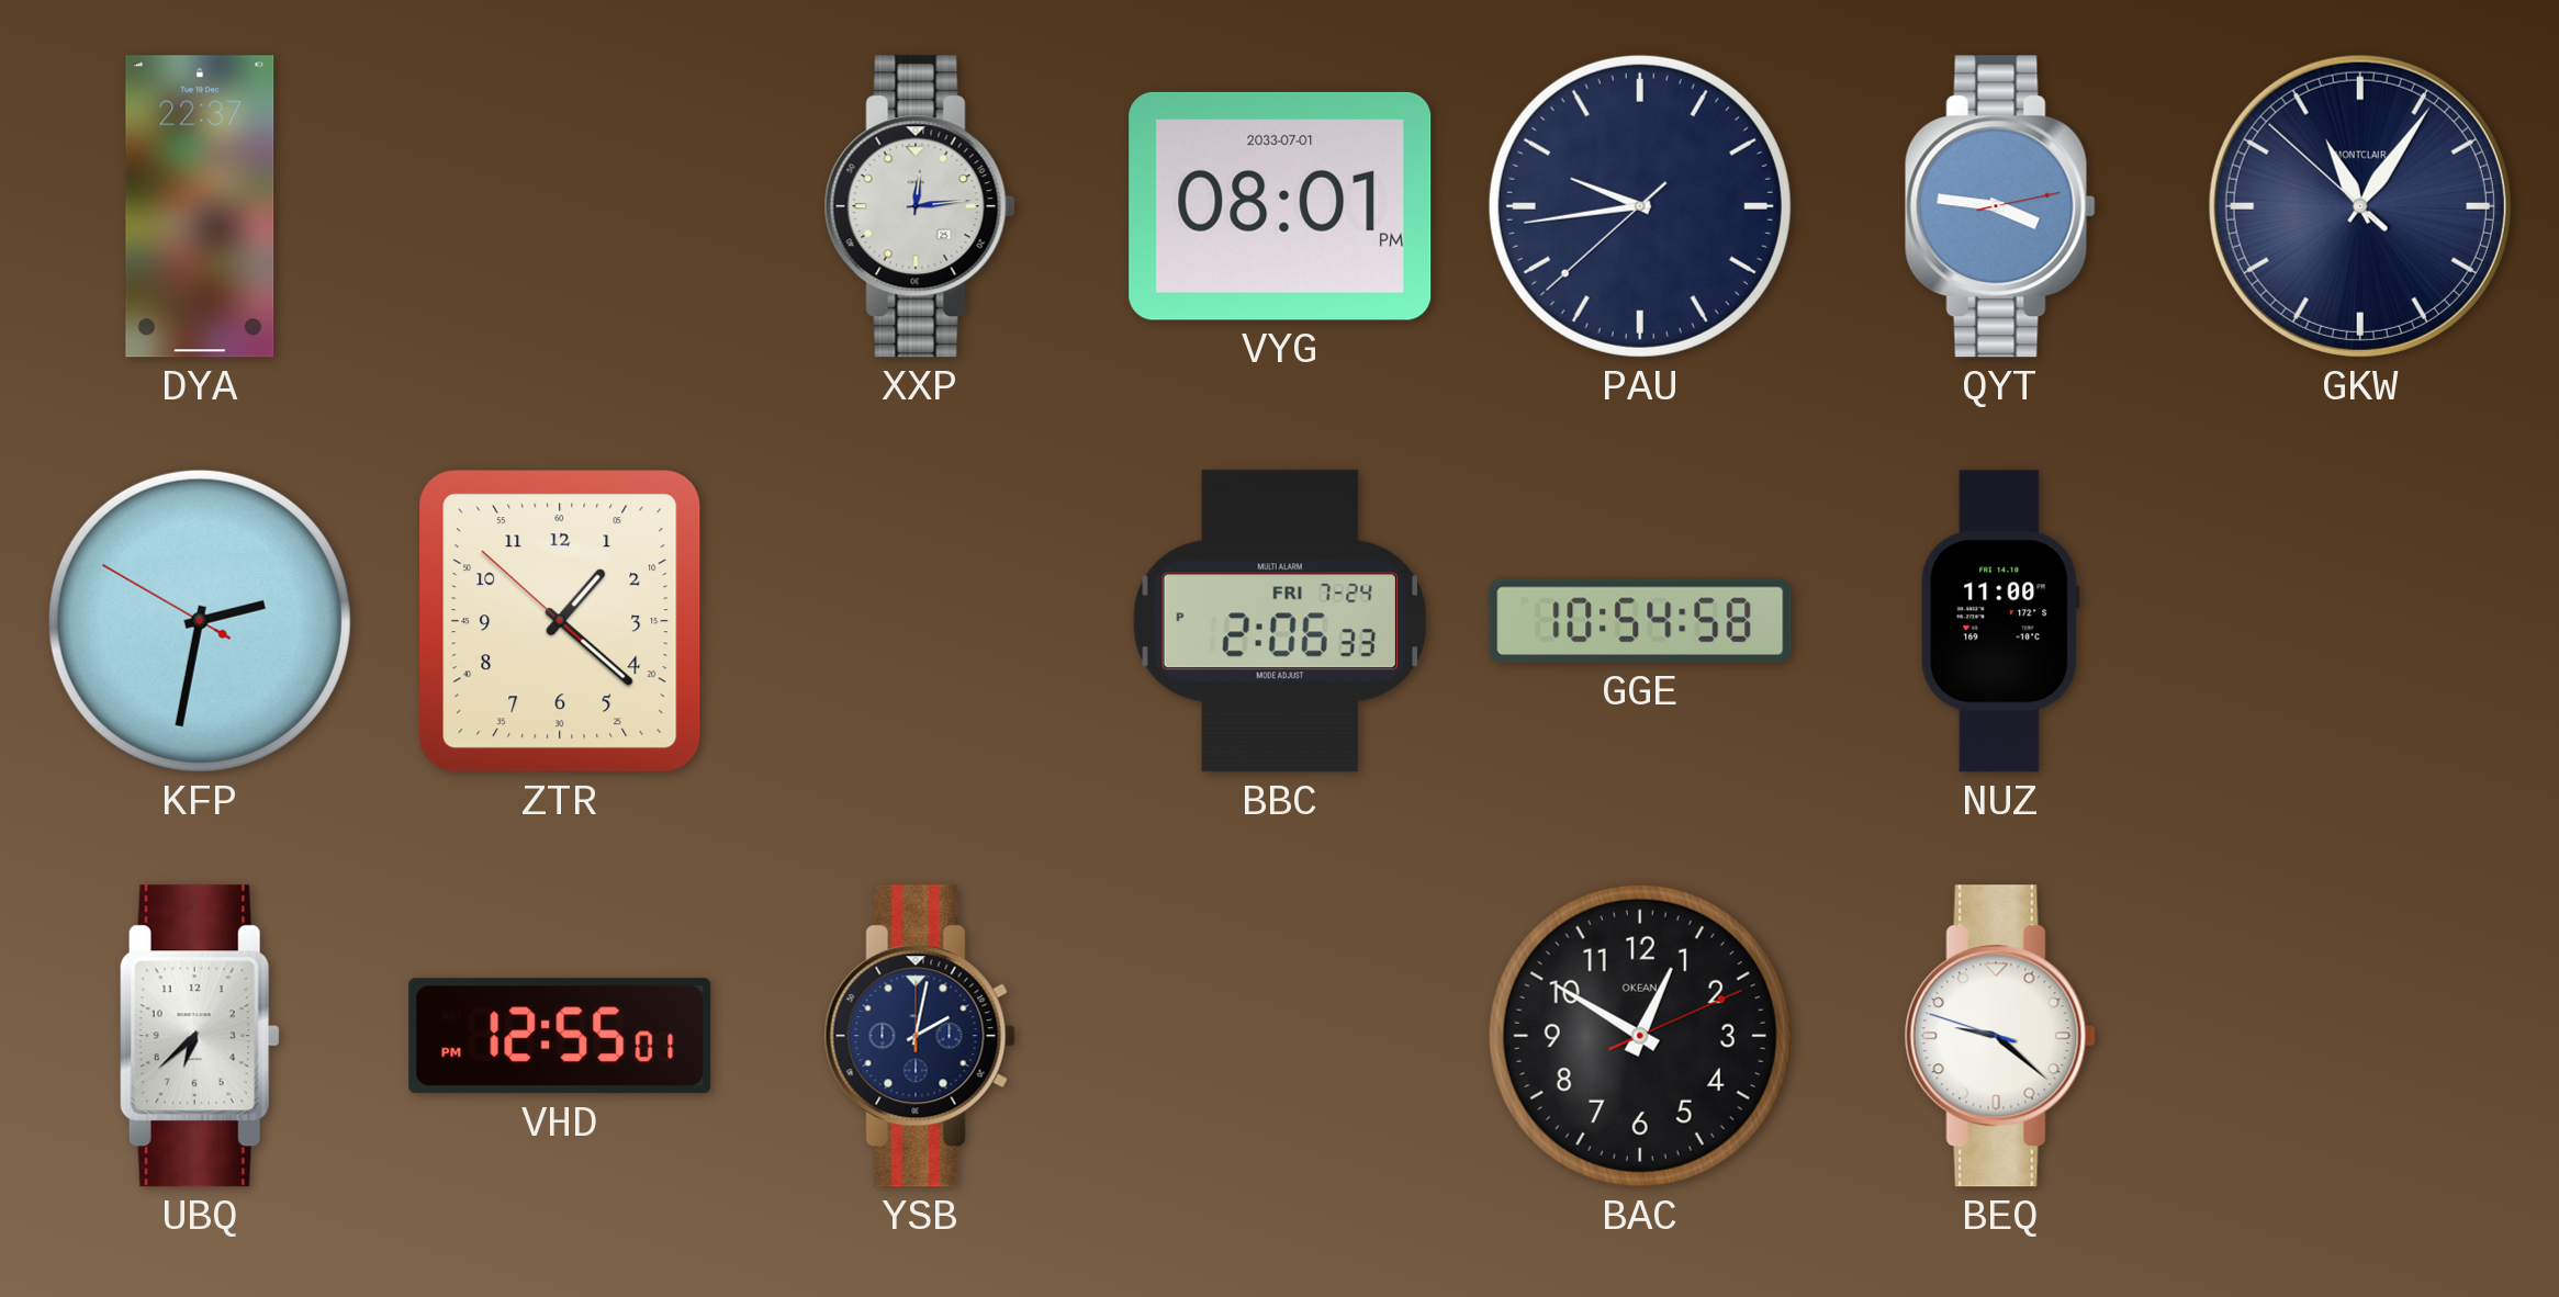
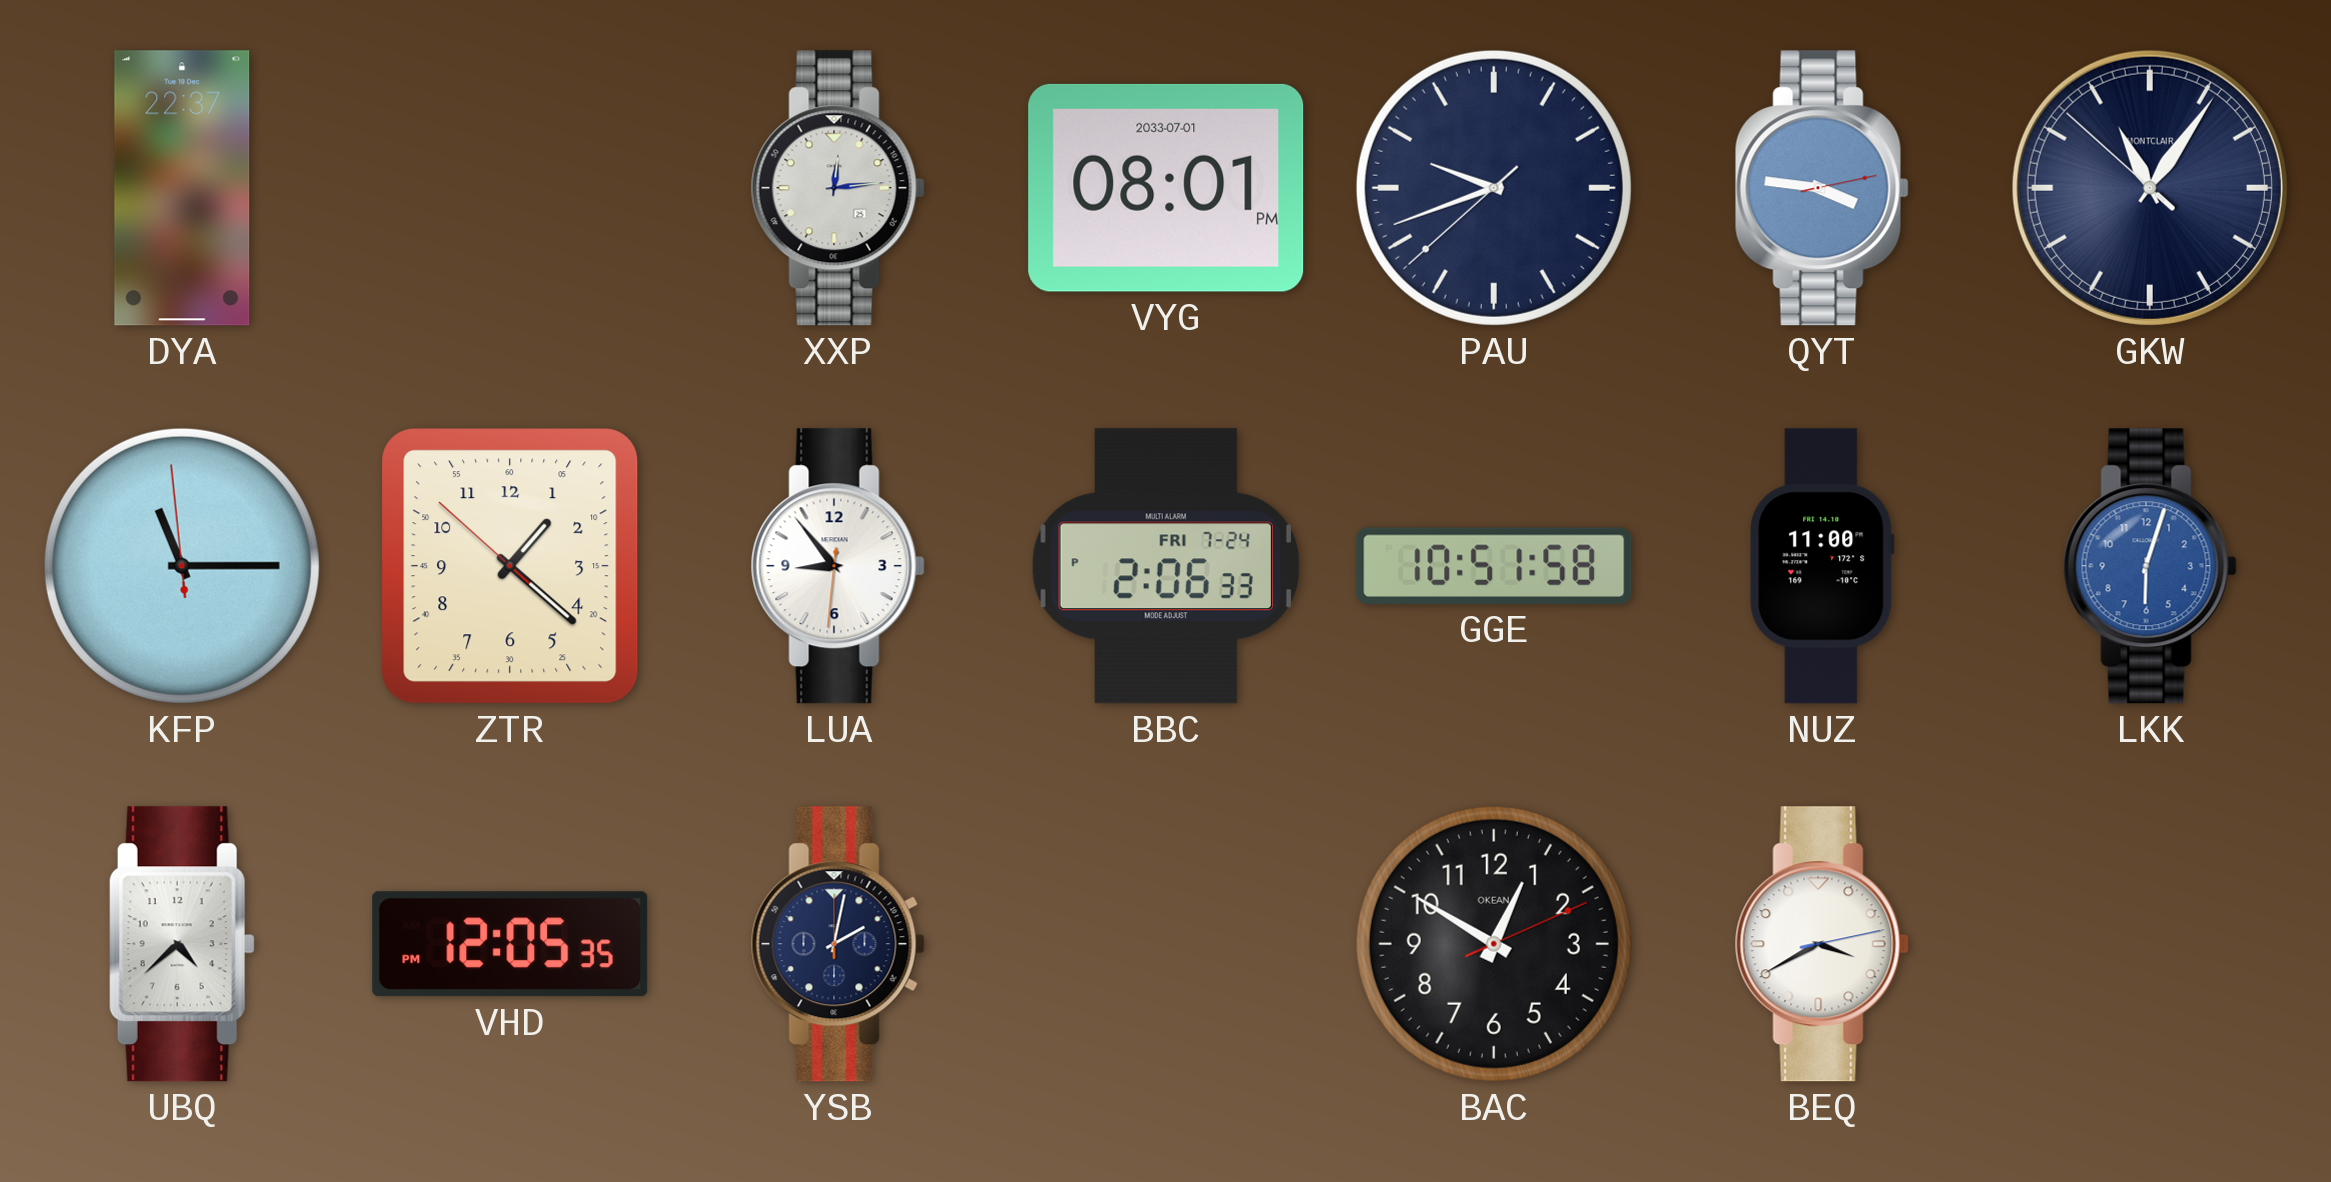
PAU: 9:43 -> 9:41
KFP: 2:31 -> 11:14
LUA: none -> 8:53
GGE: 10:54 -> 10:51
LKK: none -> 6:03
UBQ: 6:38 -> 4:38
VHD: 12:55 -> 12:05
BEQ: 9:21 -> 3:40
